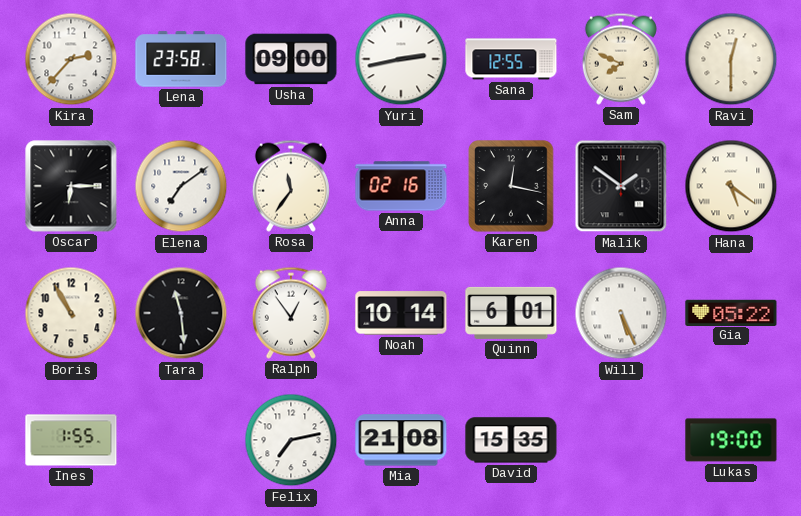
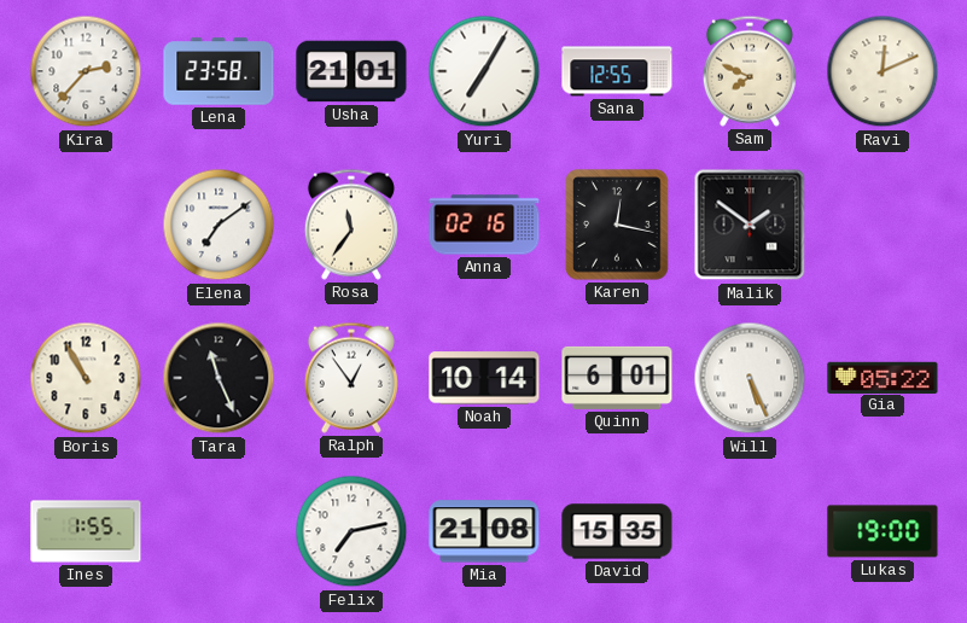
Usha: 09:00 -> 21:01
Yuri: 2:43 -> 7:05
Ravi: 12:30 -> 12:11
Oscar: 6:15 -> none
Hana: 5:21 -> none
Tara: 11:29 -> 11:26
